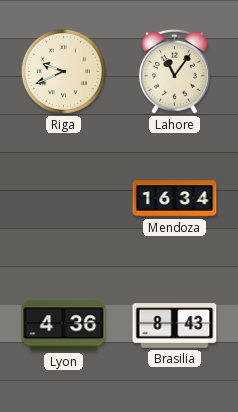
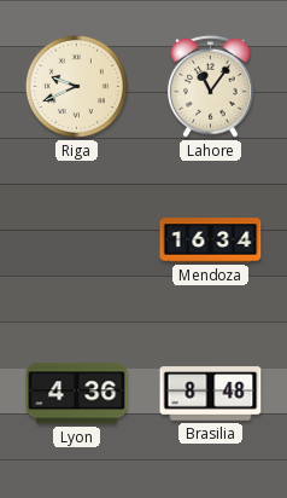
Brasilia: 8:43 -> 8:48
